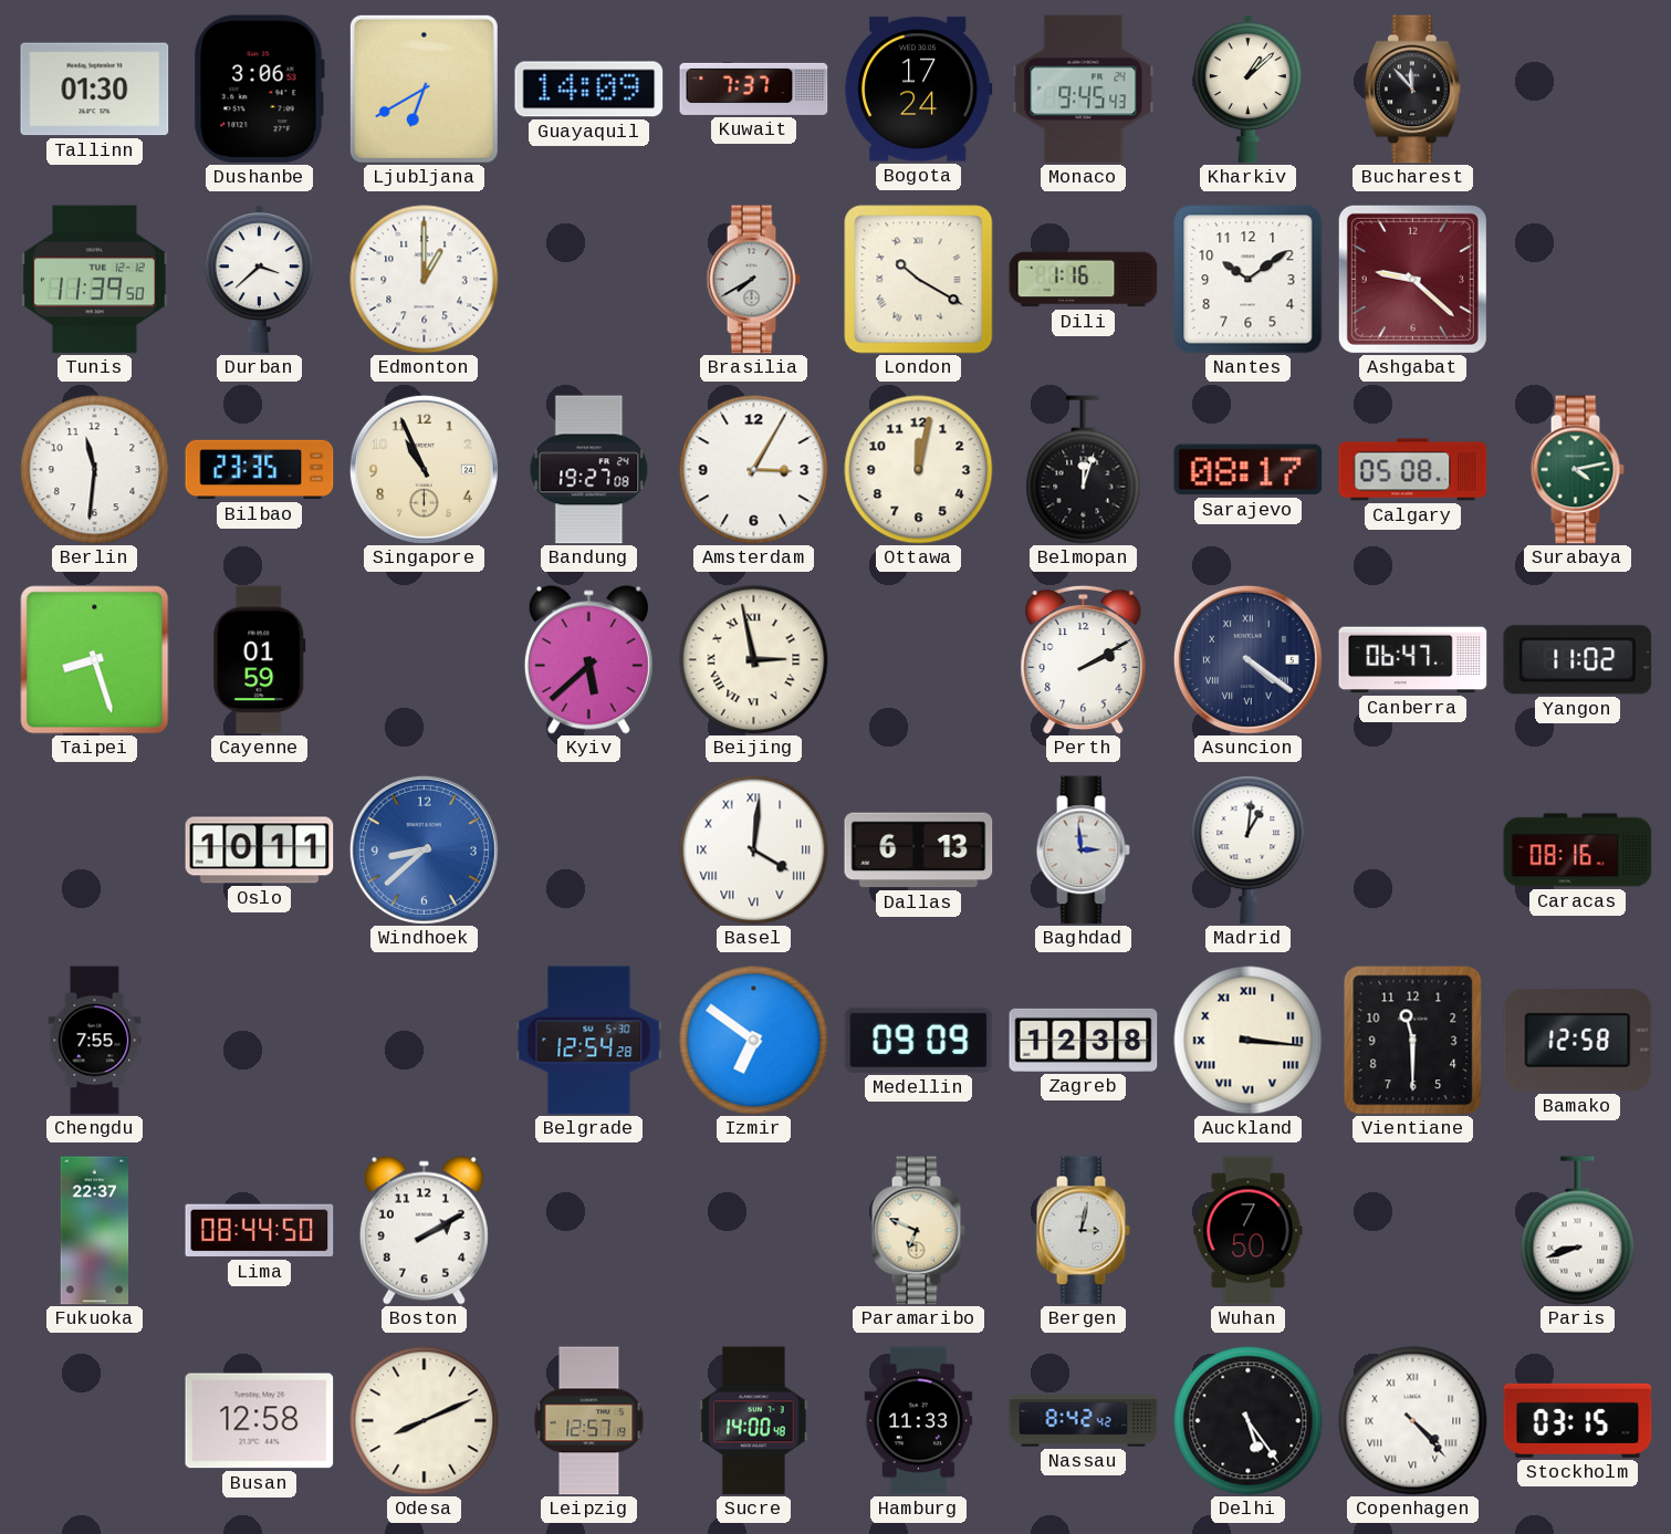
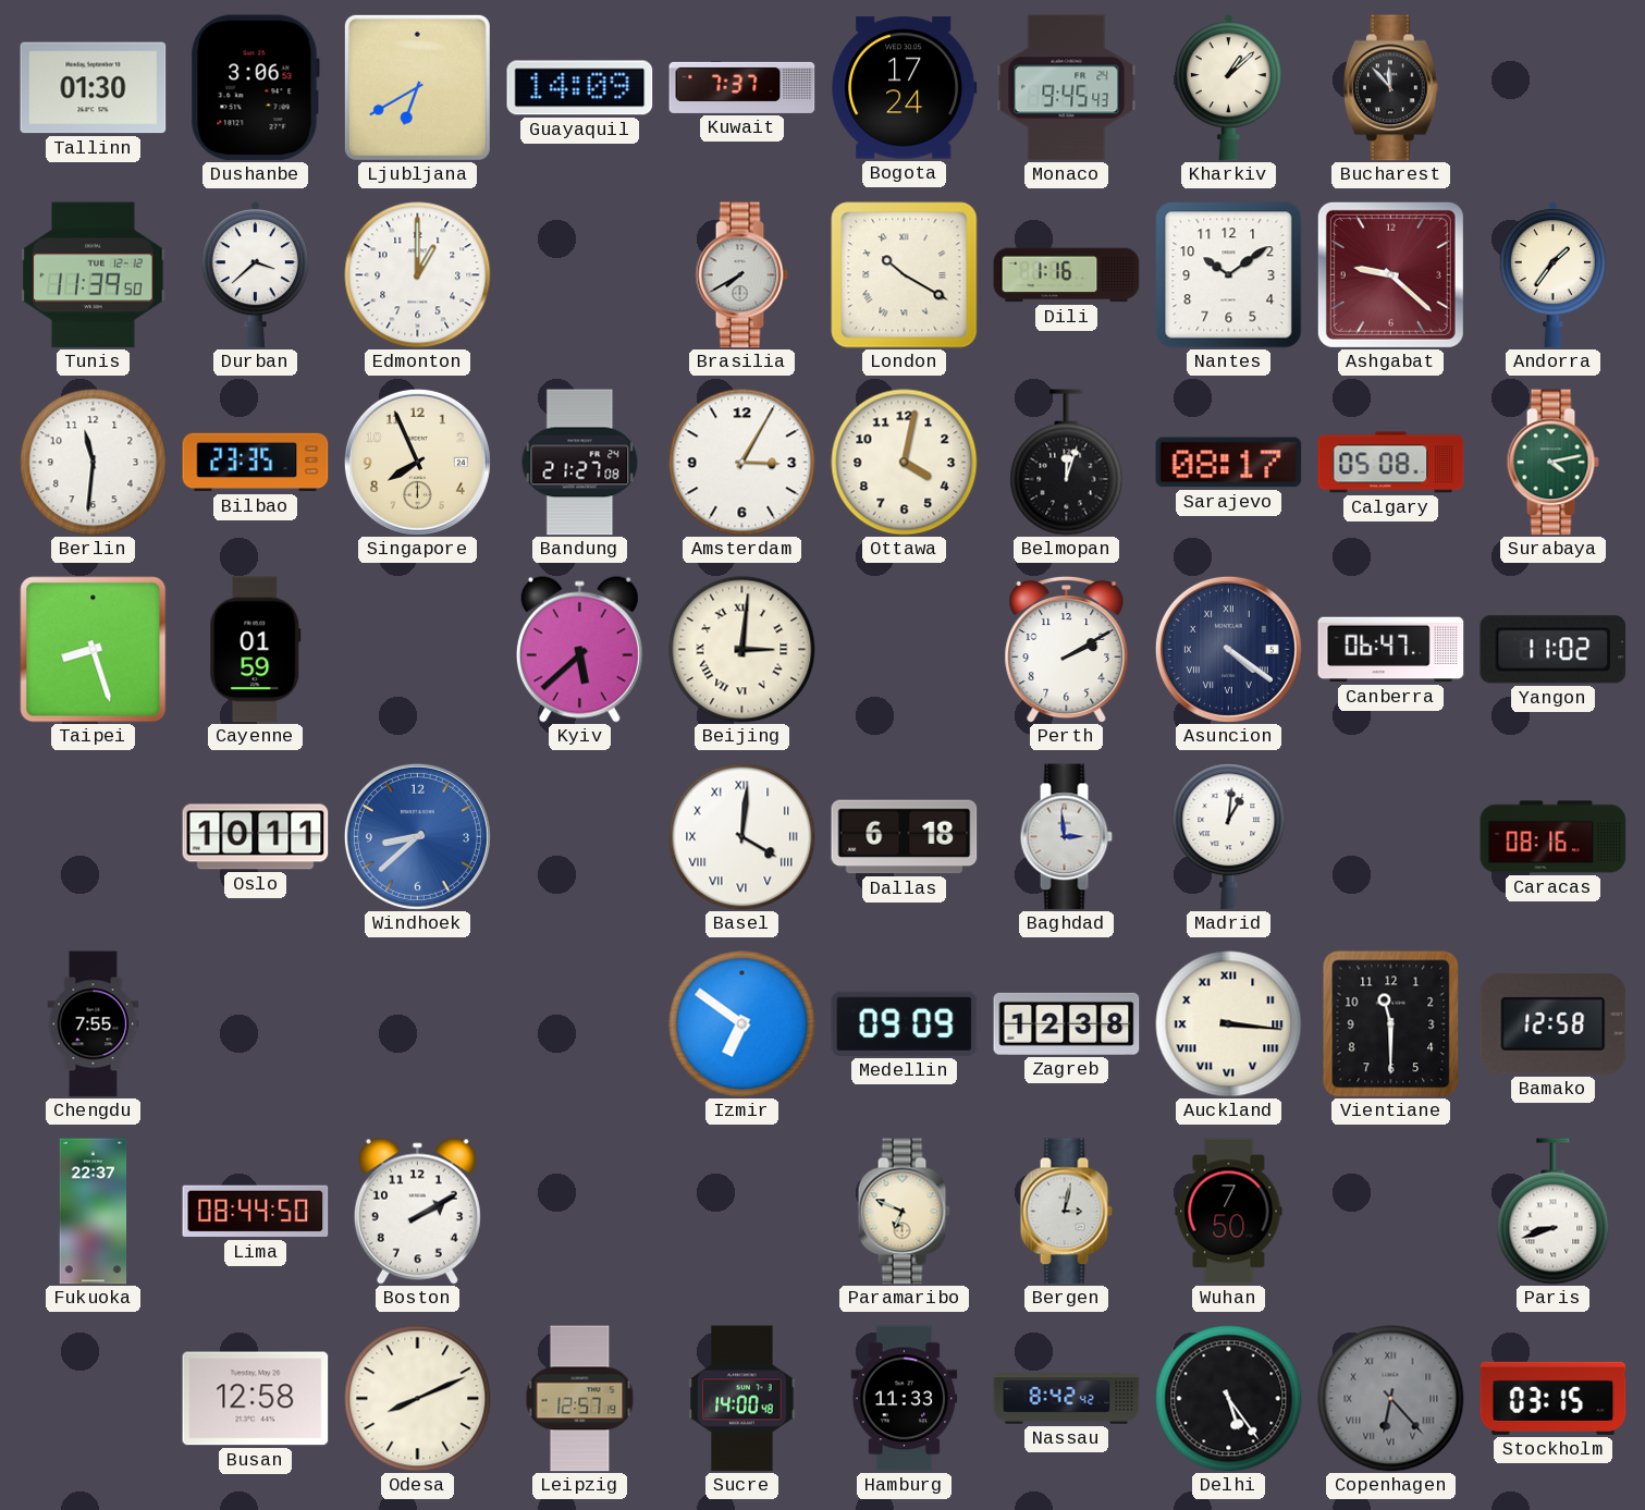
Andorra: none -> 1:36
Singapore: 10:56 -> 7:56
Bandung: 19:27 -> 21:27
Ottawa: 12:02 -> 4:02
Beijing: 2:58 -> 3:01
Dallas: 6:13 -> 6:18
Belgrade: 12:54 -> none
Copenhagen: 4:23 -> 6:23
Copenhagen dial: white -> grey
